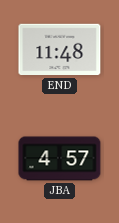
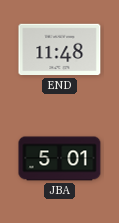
JBA: 4:57 -> 5:01
